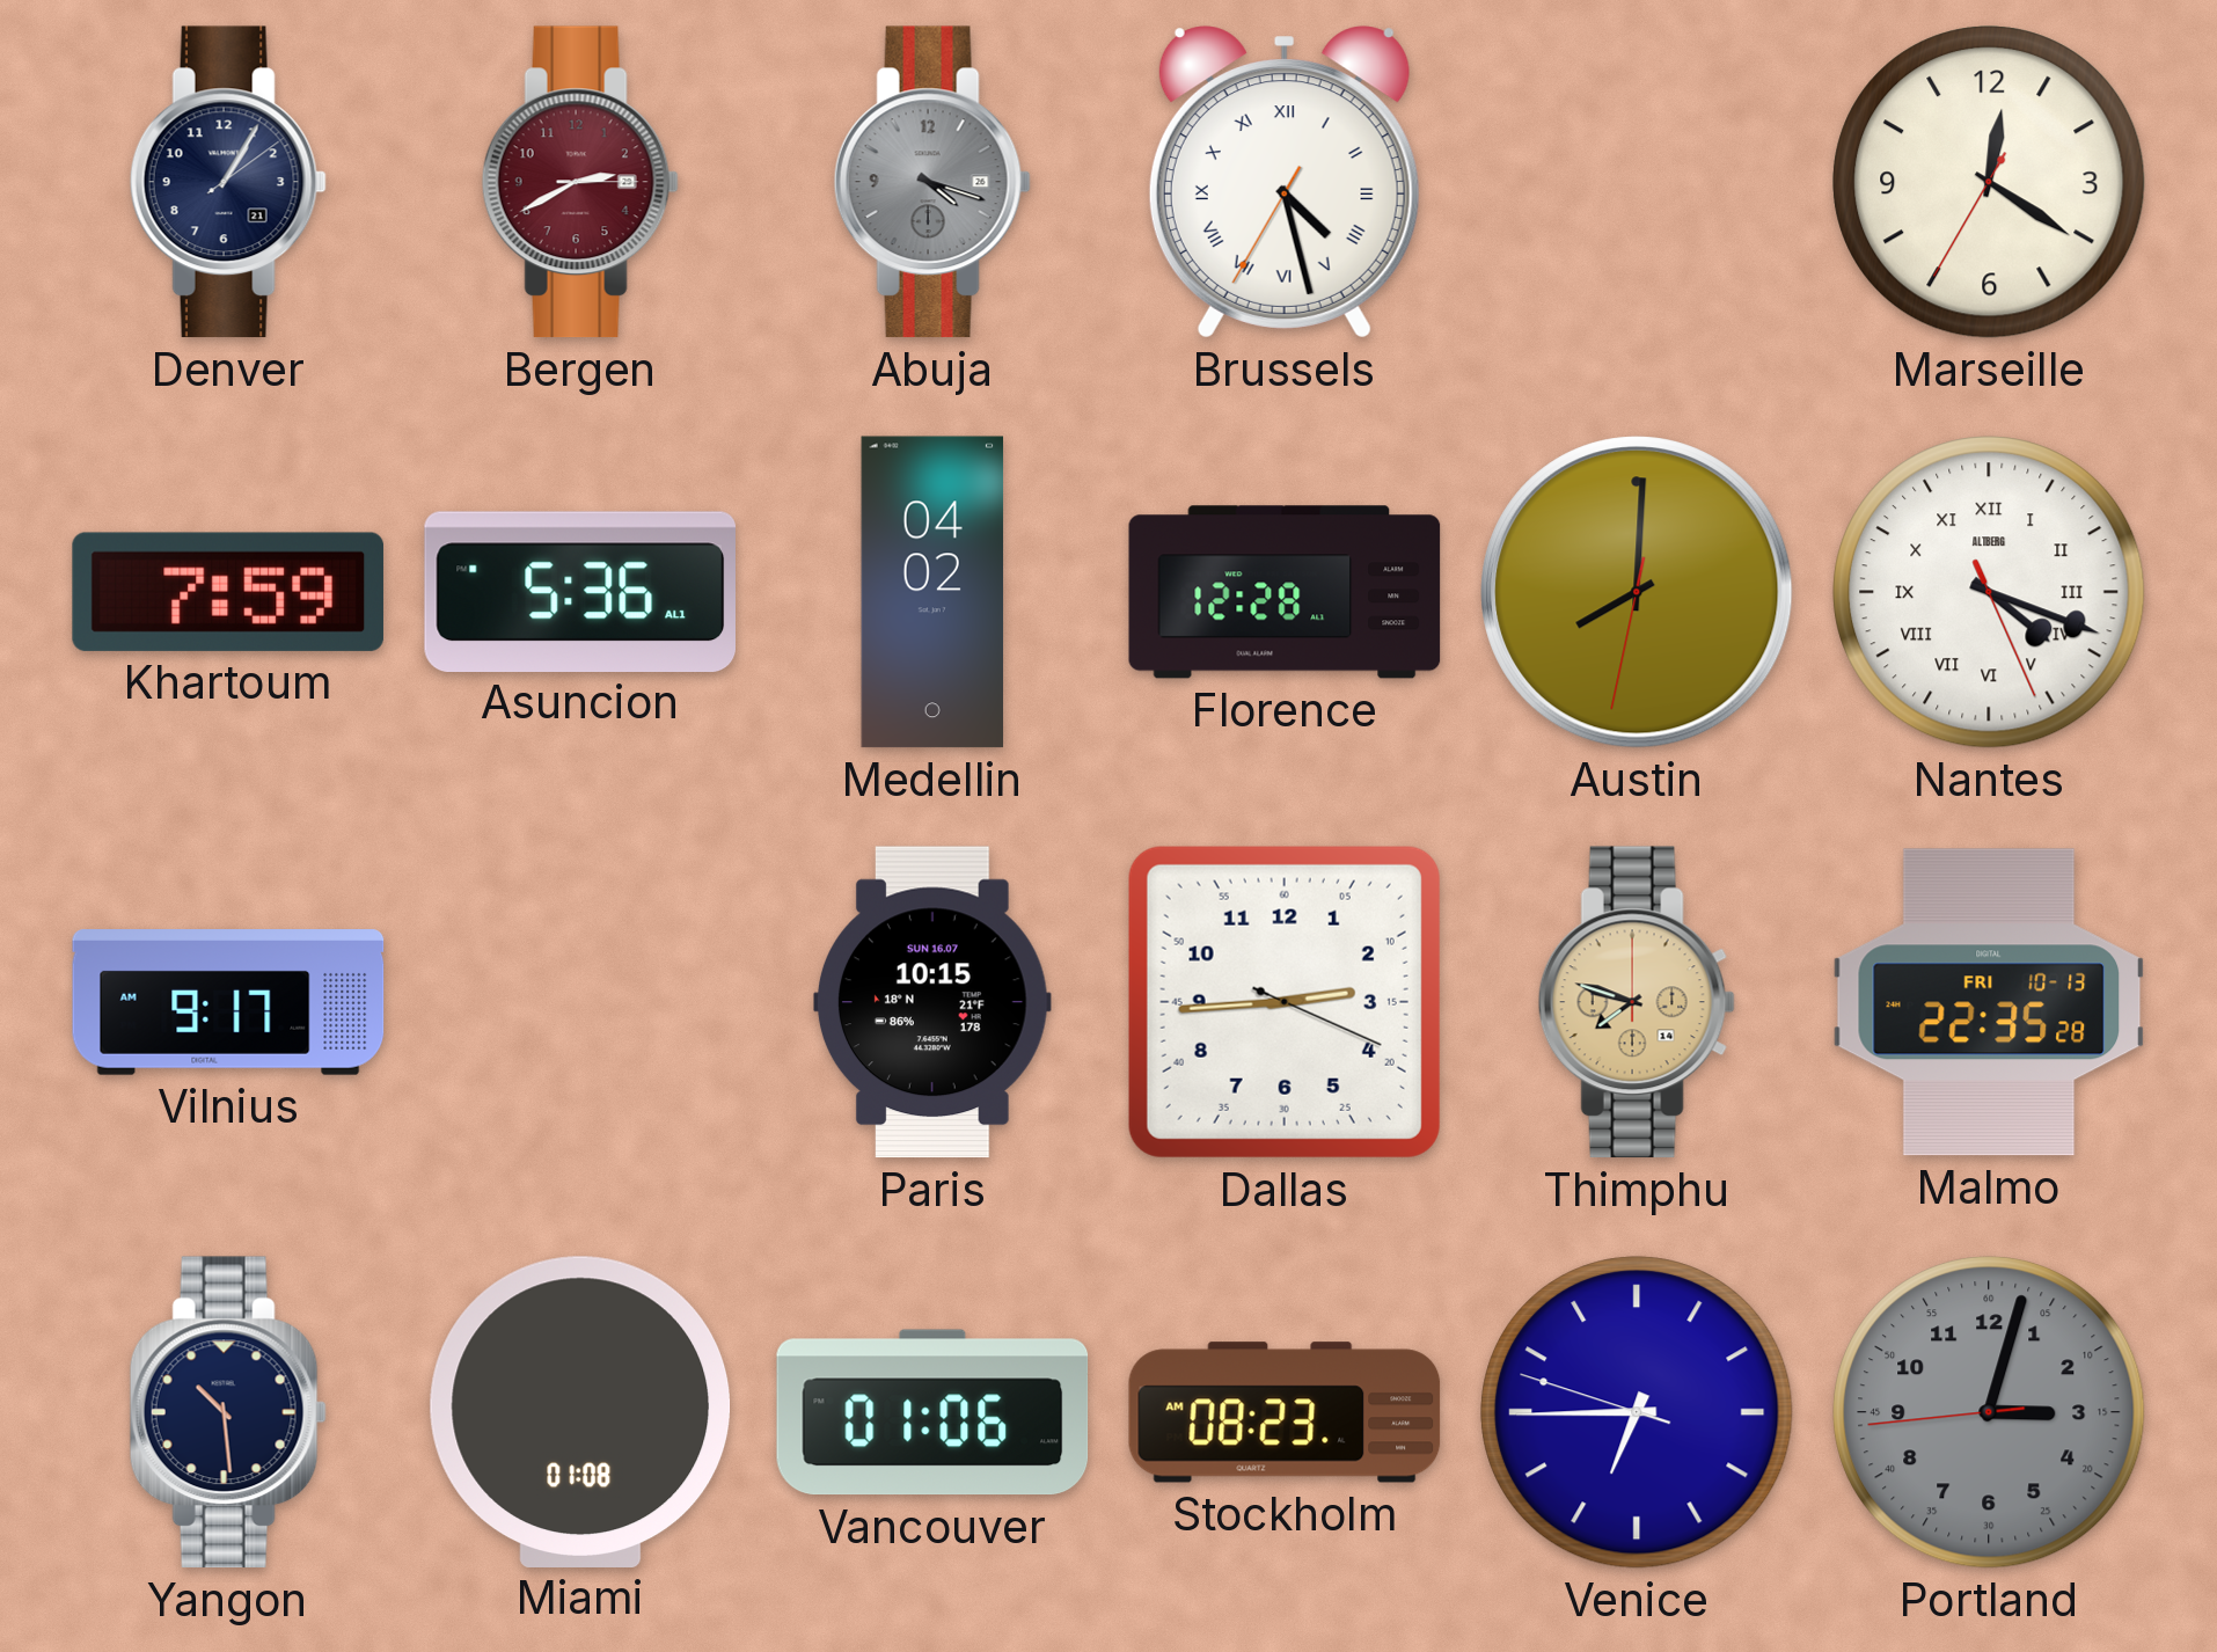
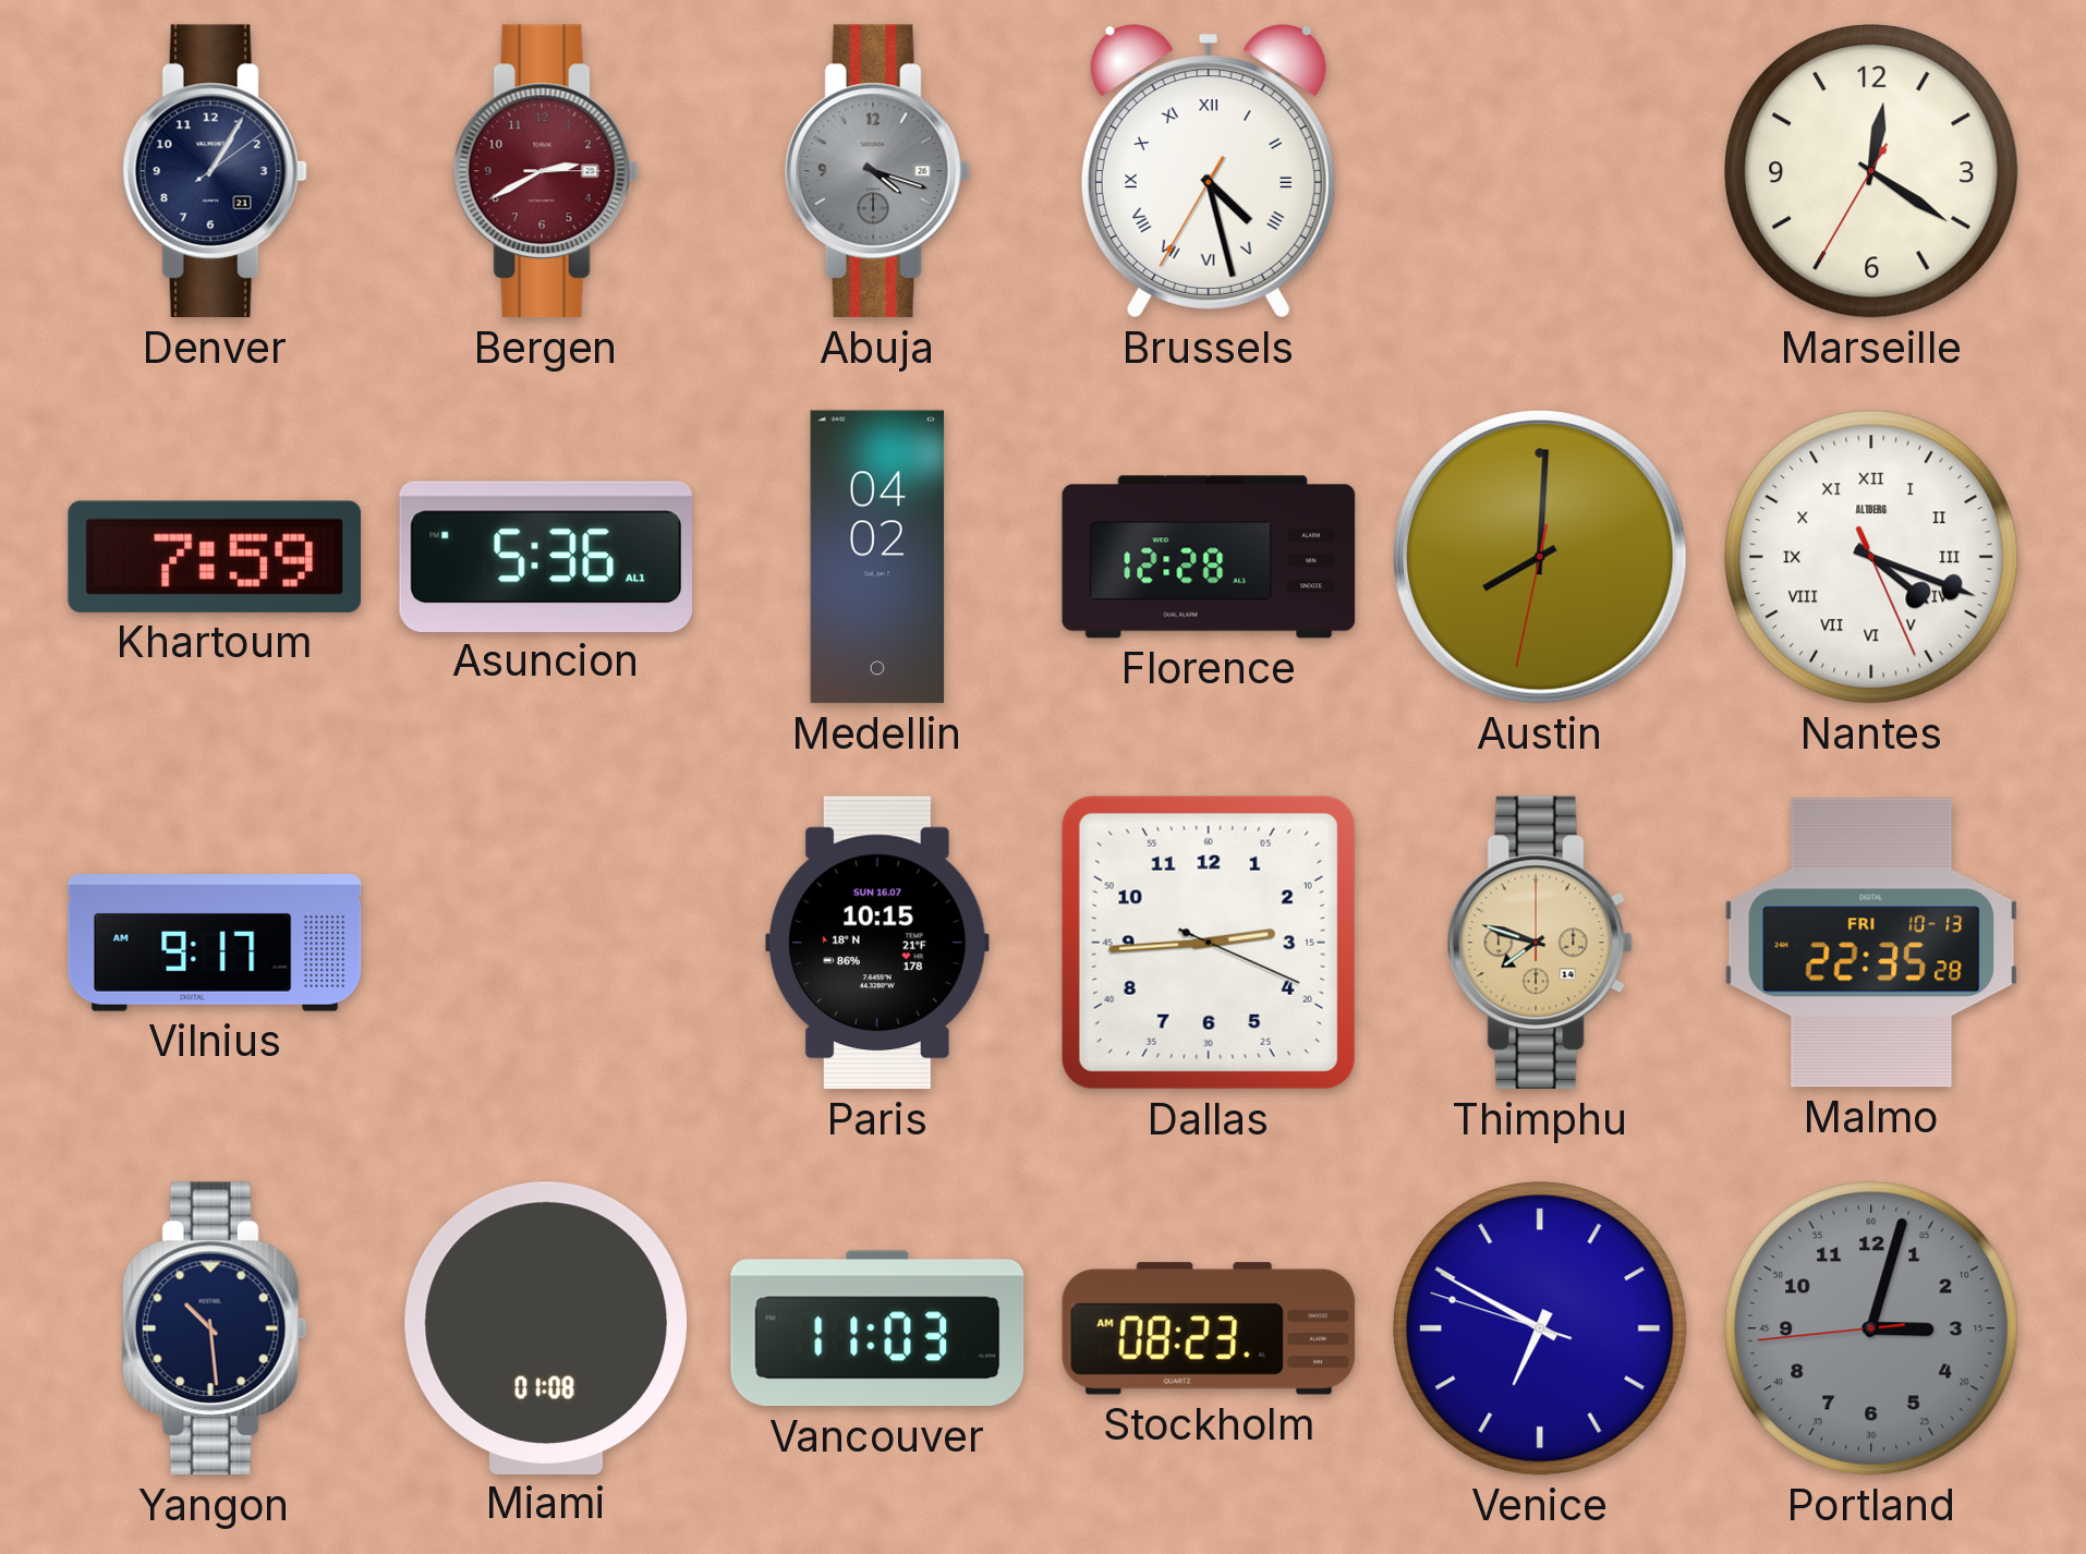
Vancouver: 01:06 -> 11:03
Venice: 6:44 -> 6:49
